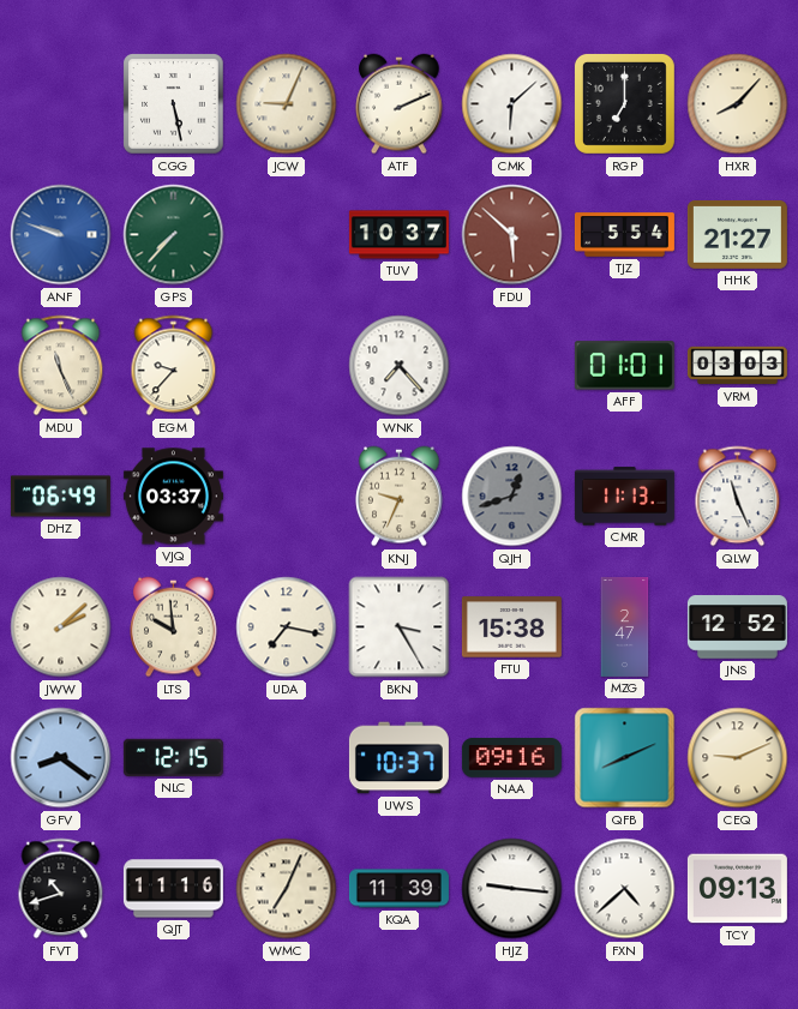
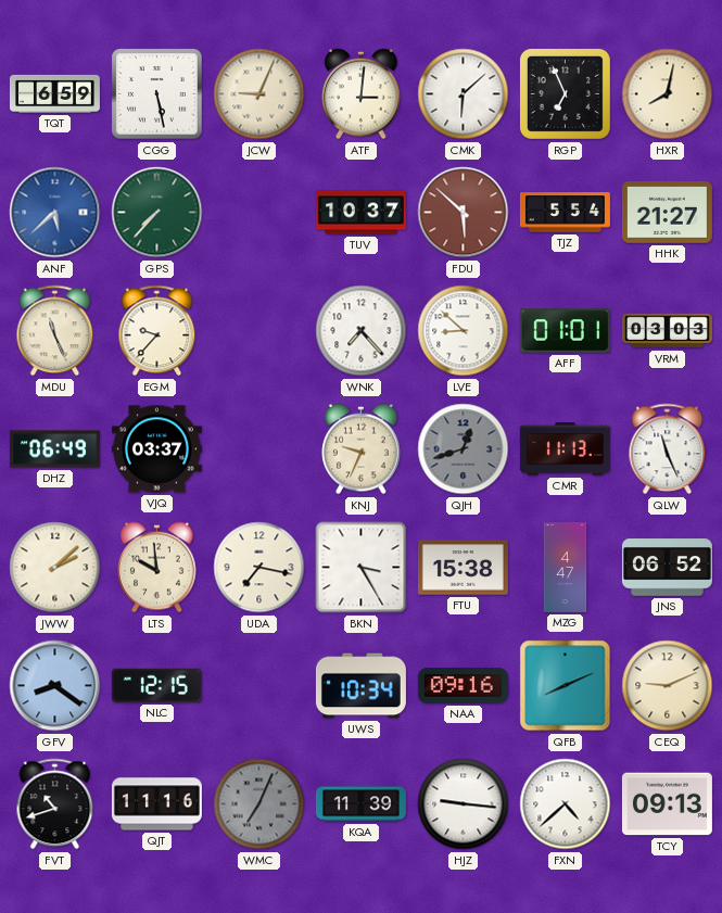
TQT: none -> 6:59
ATF: 2:11 -> 3:01
RGP: 7:00 -> 6:56
HXR: 8:07 -> 8:02
ANF: 9:48 -> 5:38
LVE: none -> 8:52
MZG: 2:47 -> 4:47
JNS: 12:52 -> 06:52
UWS: 10:37 -> 10:34
WMC dial: cream -> grey
